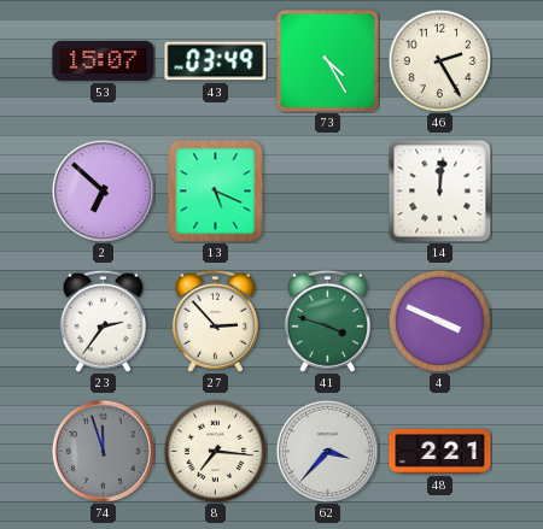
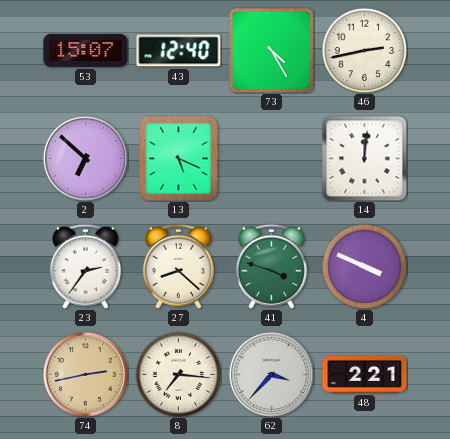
43: 03:49 -> 12:40
46: 2:25 -> 2:43
27: 2:53 -> 8:22
74: 11:57 -> 2:43
74 dial: grey -> champagne
